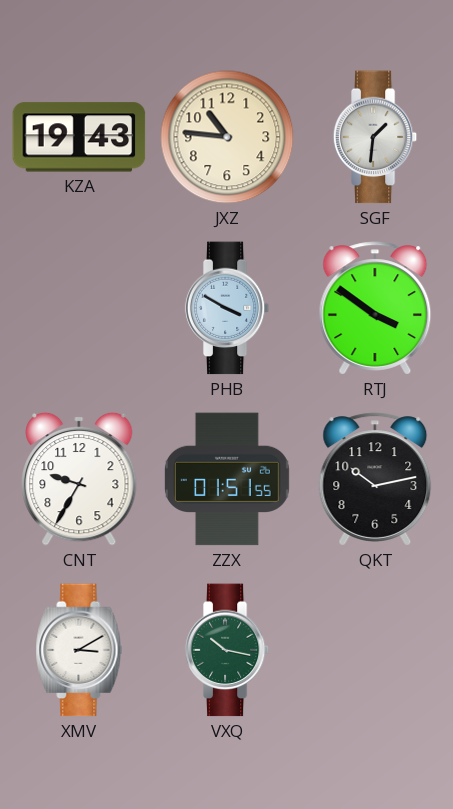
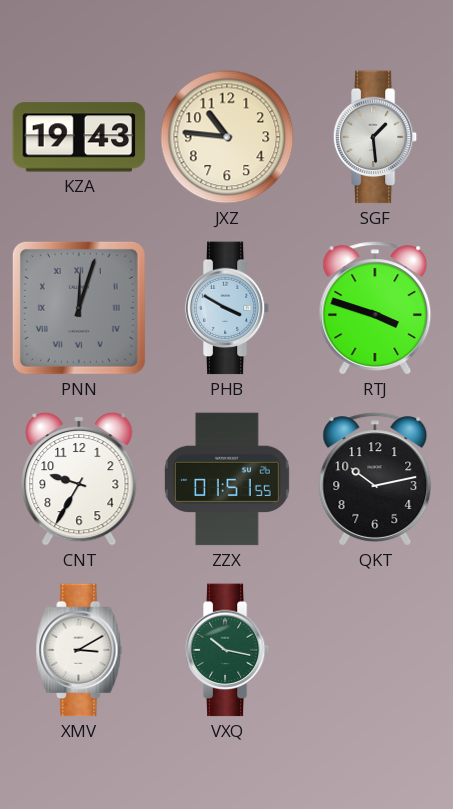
SGF: 1:31 -> 1:29
PNN: none -> 12:03
RTJ: 3:51 -> 3:48
